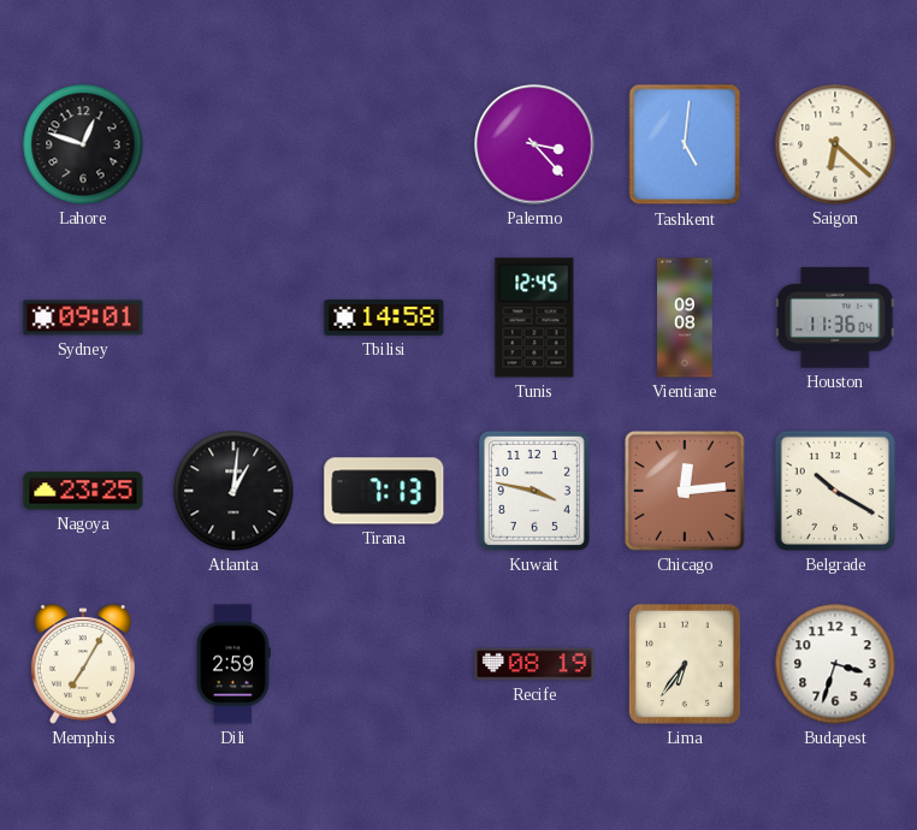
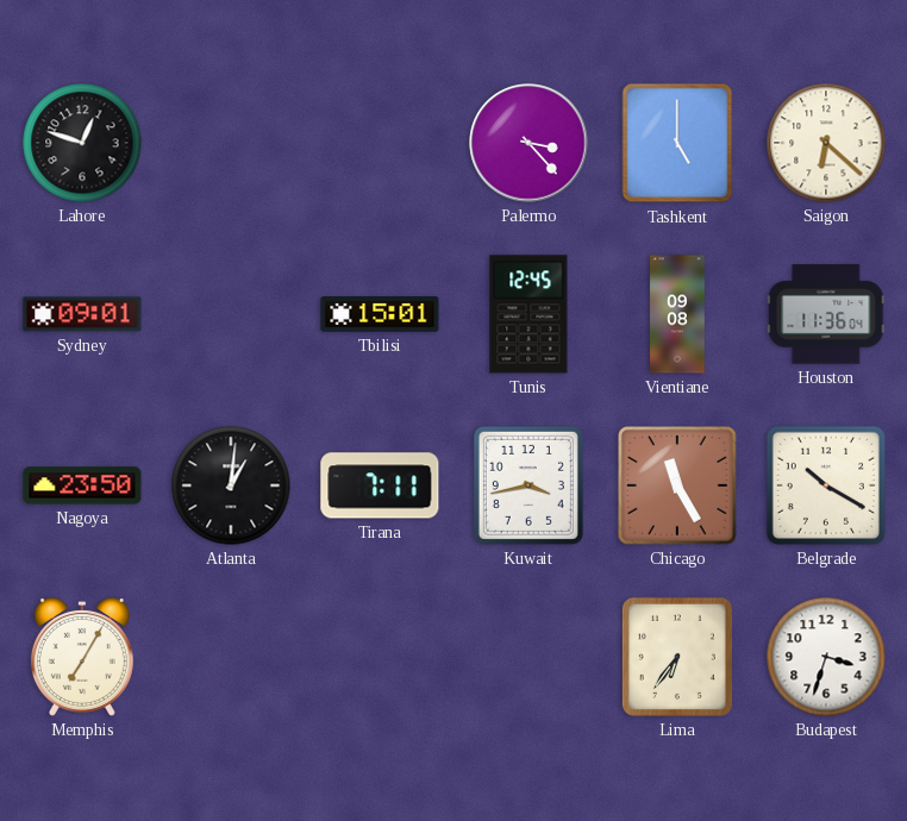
Tashkent: 5:01 -> 5:00
Tbilisi: 14:58 -> 15:01
Nagoya: 23:25 -> 23:50
Tirana: 7:13 -> 7:11
Kuwait: 3:47 -> 3:43
Chicago: 12:14 -> 11:25
Dili: 2:59 -> none
Recife: 08:19 -> none
